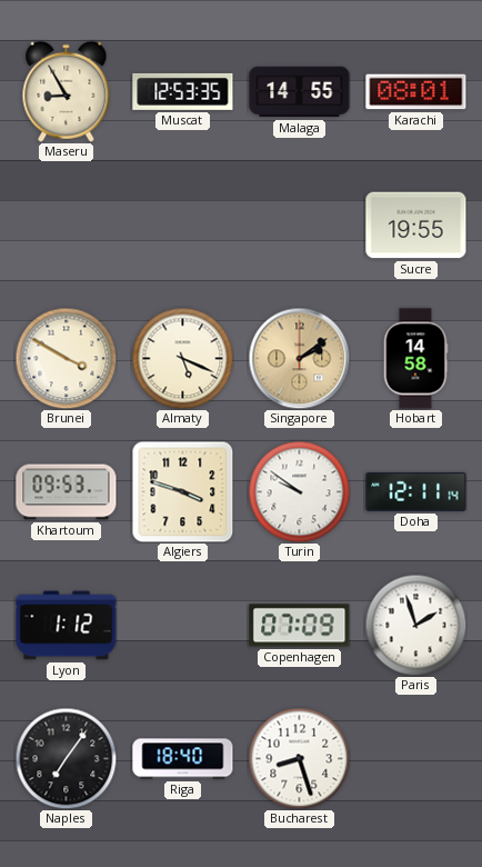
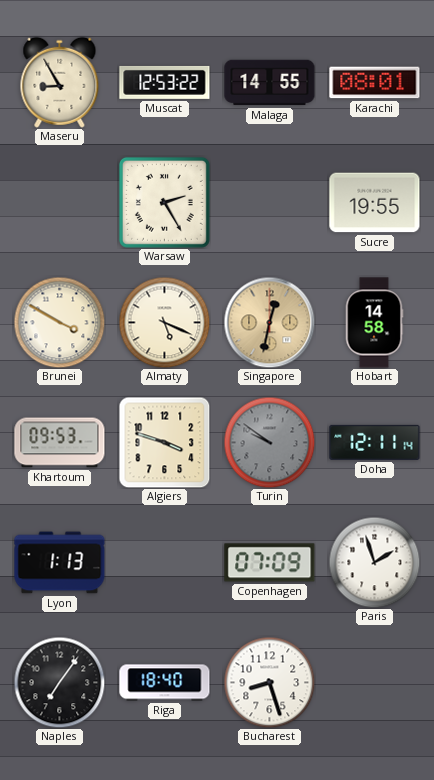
Muscat: 12:53:35 -> 12:53:22
Warsaw: none -> 2:25
Singapore: 2:09 -> 12:32
Turin dial: white -> grey
Lyon: 1:12 -> 1:13
